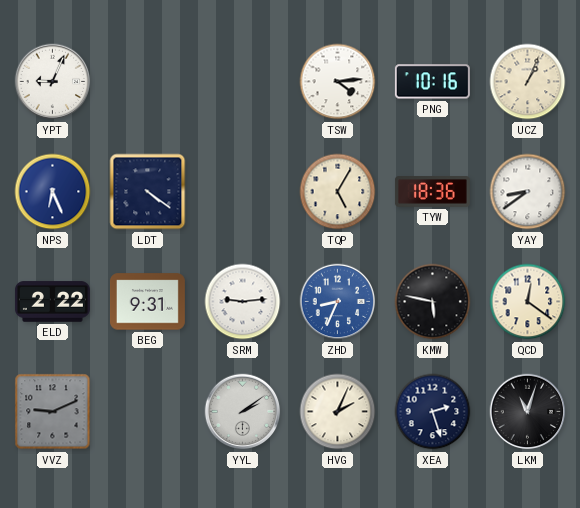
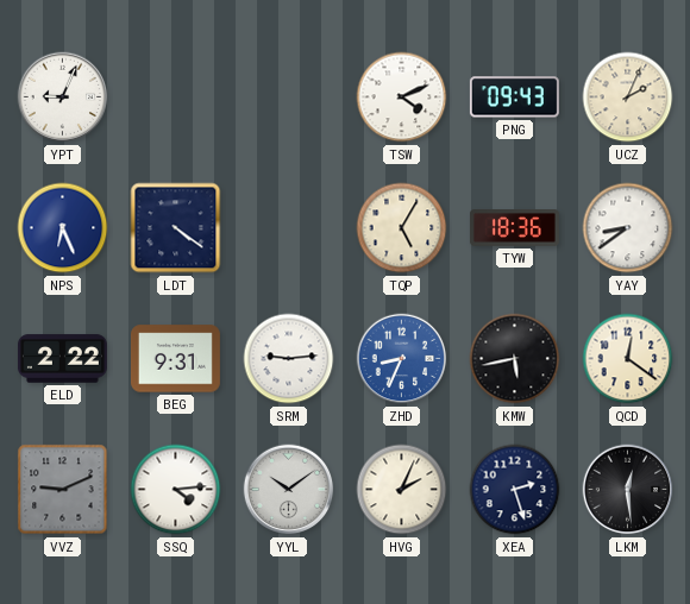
TSW: 4:14 -> 4:11
PNG: 10:16 -> 09:43
UCZ: 1:04 -> 2:04
KMW: 5:47 -> 5:43
SSQ: none -> 4:14
YYL: 2:09 -> 10:09
LKM: 11:03 -> 12:29
